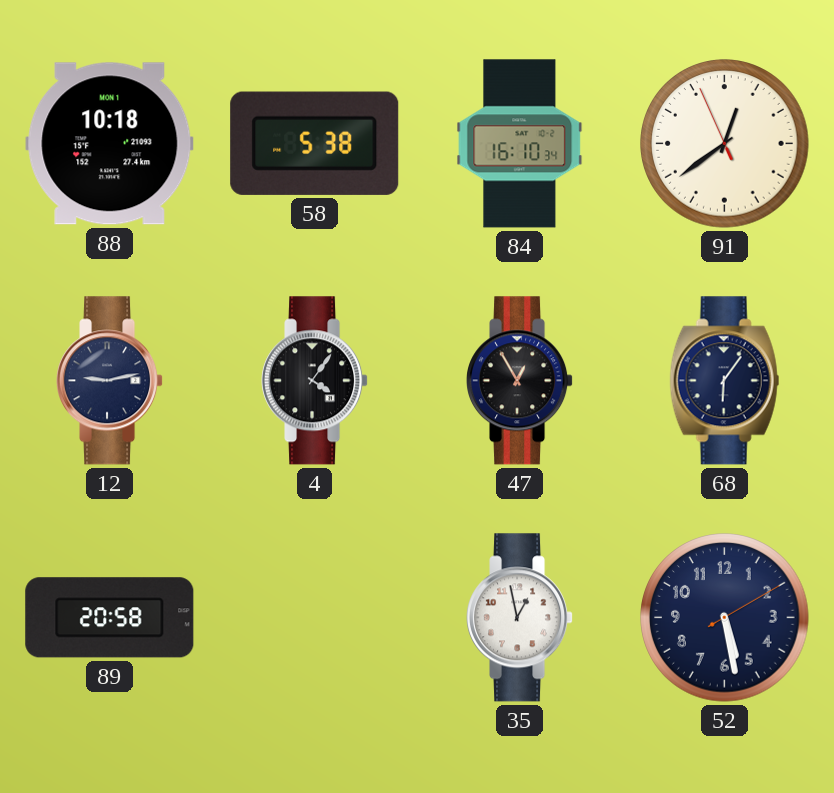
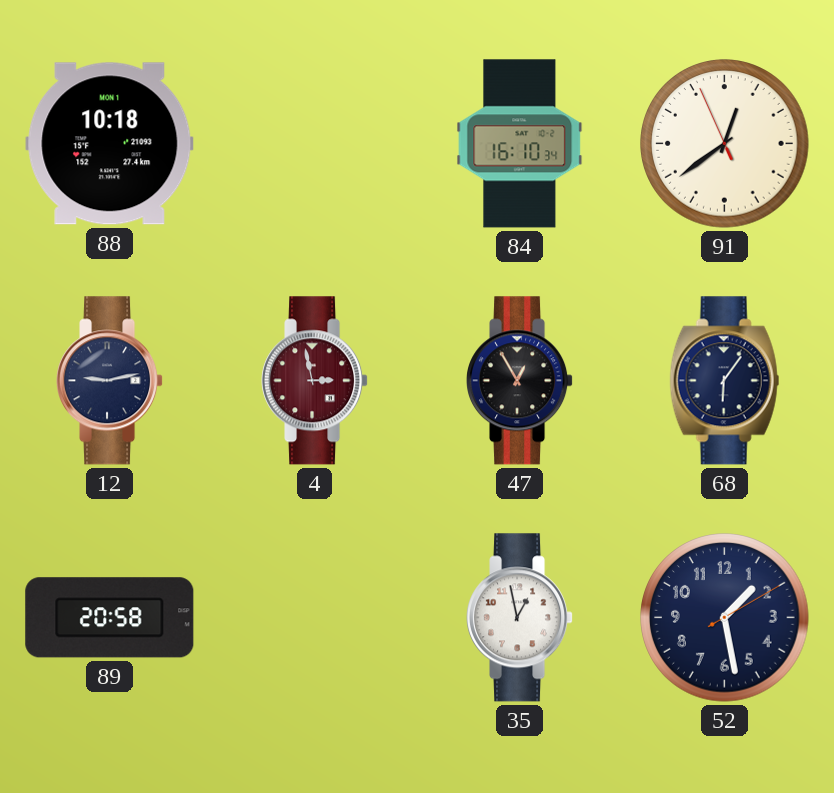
58: 5:38 -> none
4: 4:06 -> 2:58
4 dial: black -> burgundy
52: 5:28 -> 1:28
